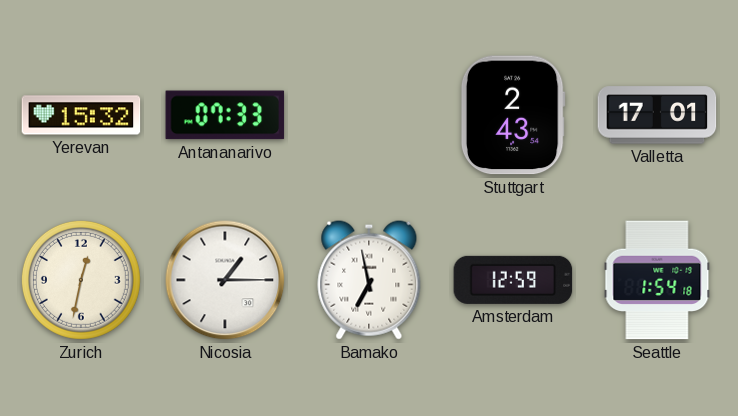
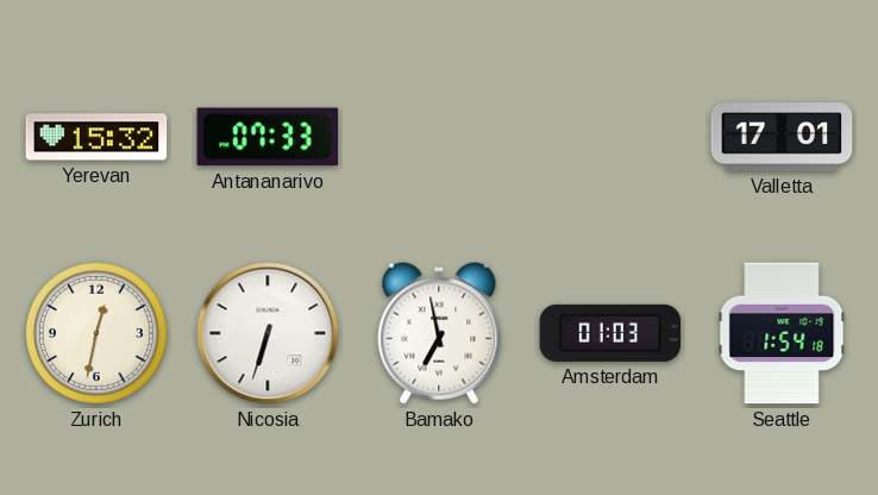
Stuttgart: 2:43 -> none
Nicosia: 1:15 -> 6:33
Amsterdam: 12:59 -> 01:03
